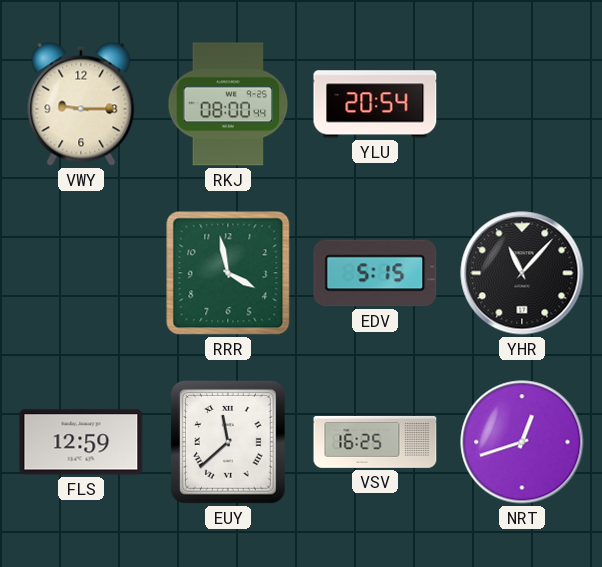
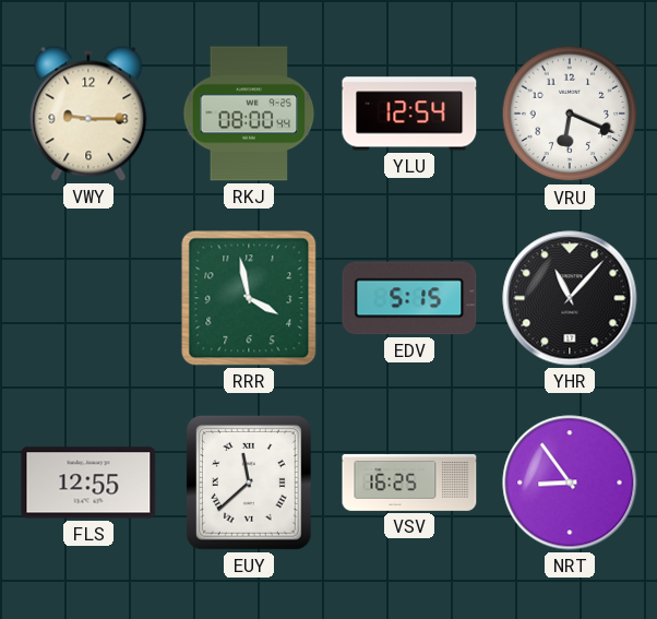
YLU: 20:54 -> 12:54
VRU: none -> 6:19
FLS: 12:59 -> 12:55
NRT: 12:42 -> 8:54
